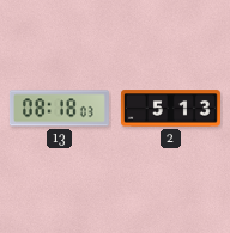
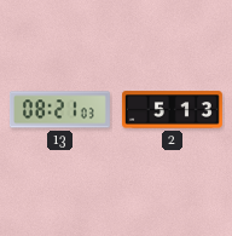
13: 08:18 -> 08:21
